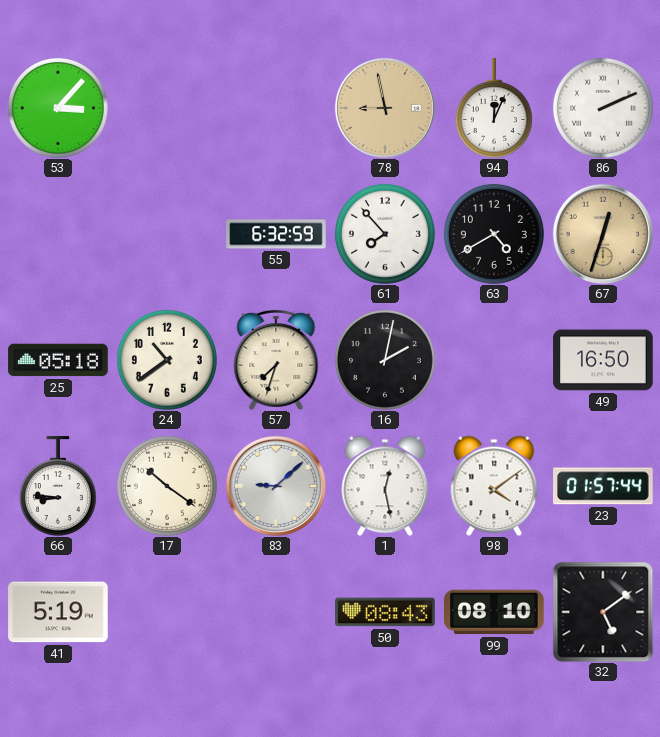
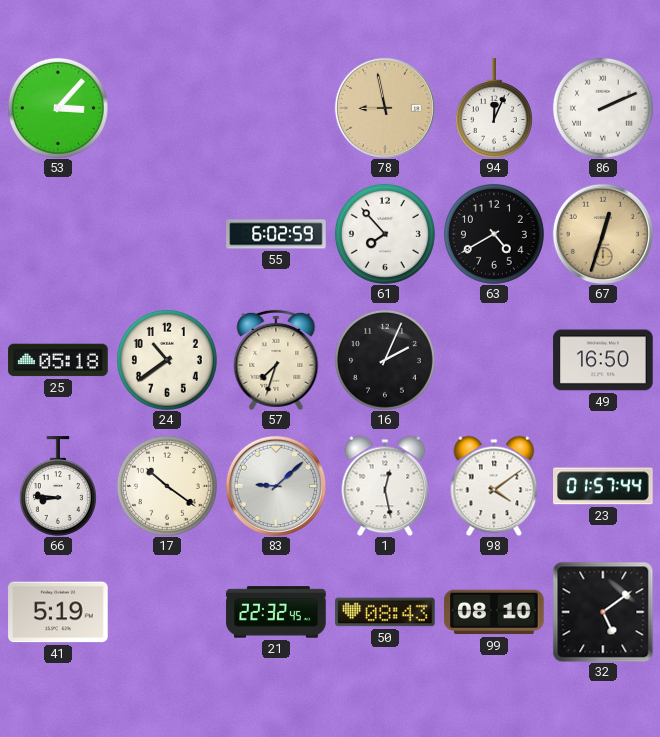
55: 6:32 -> 6:02
16: 2:02 -> 2:04
21: none -> 22:32
